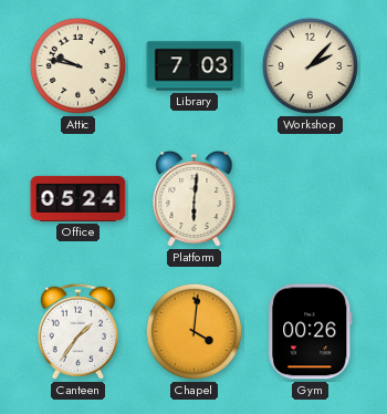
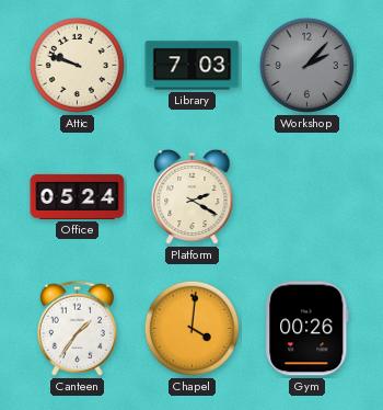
Attic: 9:47 -> 9:48
Workshop dial: cream -> grey
Platform: 6:01 -> 2:20
